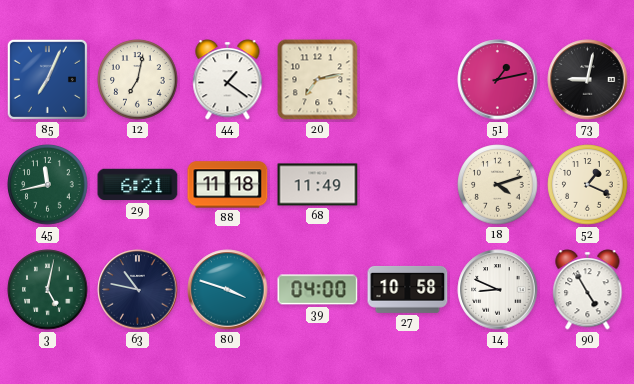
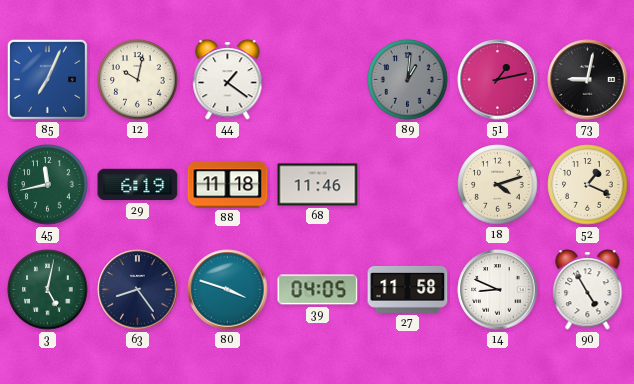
12: 7:02 -> 10:02
20: 7:13 -> none
89: none -> 1:01
29: 6:21 -> 6:19
68: 11:49 -> 11:46
63: 10:47 -> 8:24
39: 04:00 -> 04:05
27: 10:58 -> 11:58
